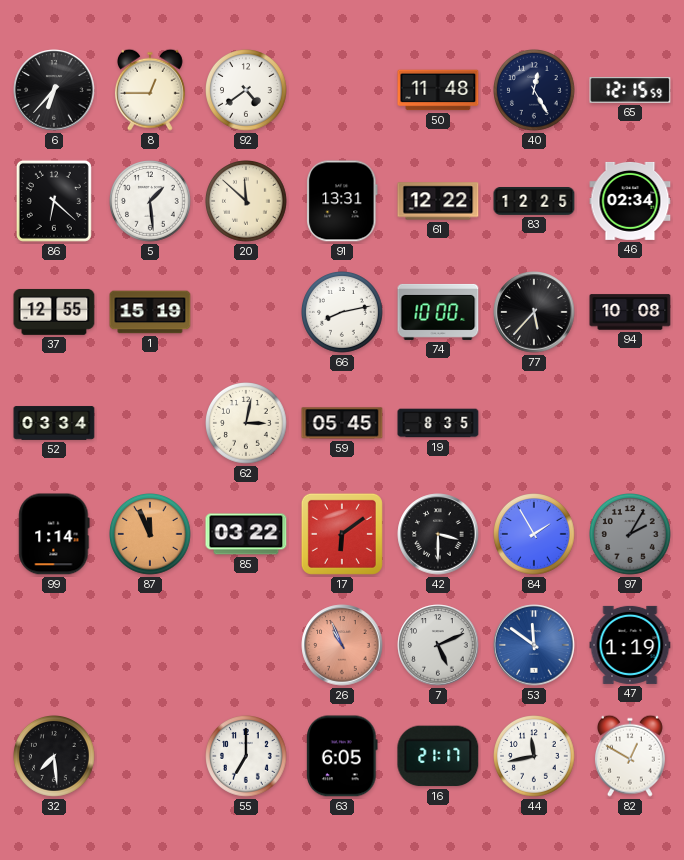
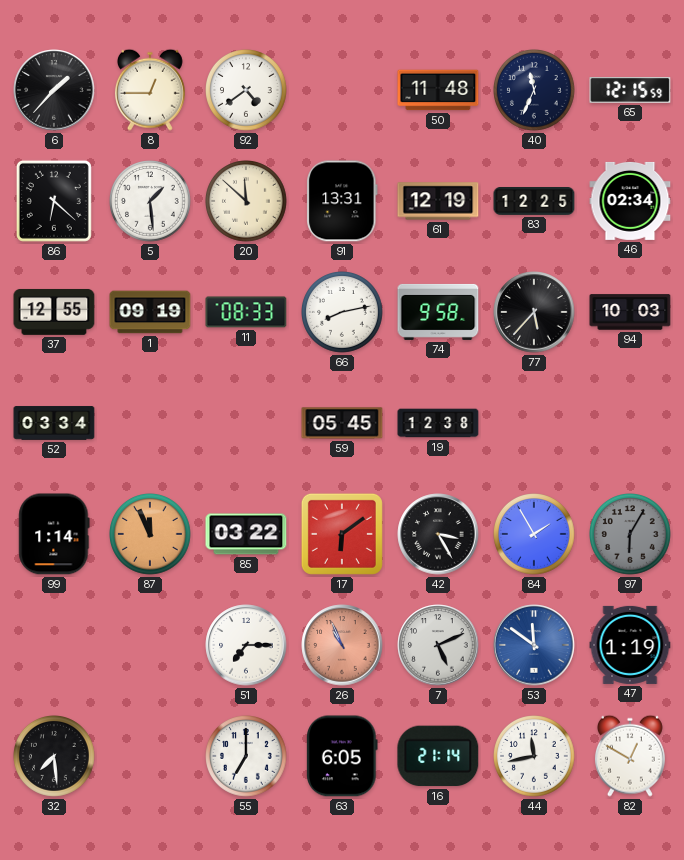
6: 6:37 -> 1:37
40: 12:25 -> 11:34
61: 12:22 -> 12:19
1: 15:19 -> 09:19
11: none -> 08:33
74: 10:00 -> 9:58
94: 10:08 -> 10:03
62: 3:02 -> none
19: 8:35 -> 12:38
42: 3:30 -> 3:25
97: 2:05 -> 6:05
51: none -> 7:15
16: 21:17 -> 21:14
